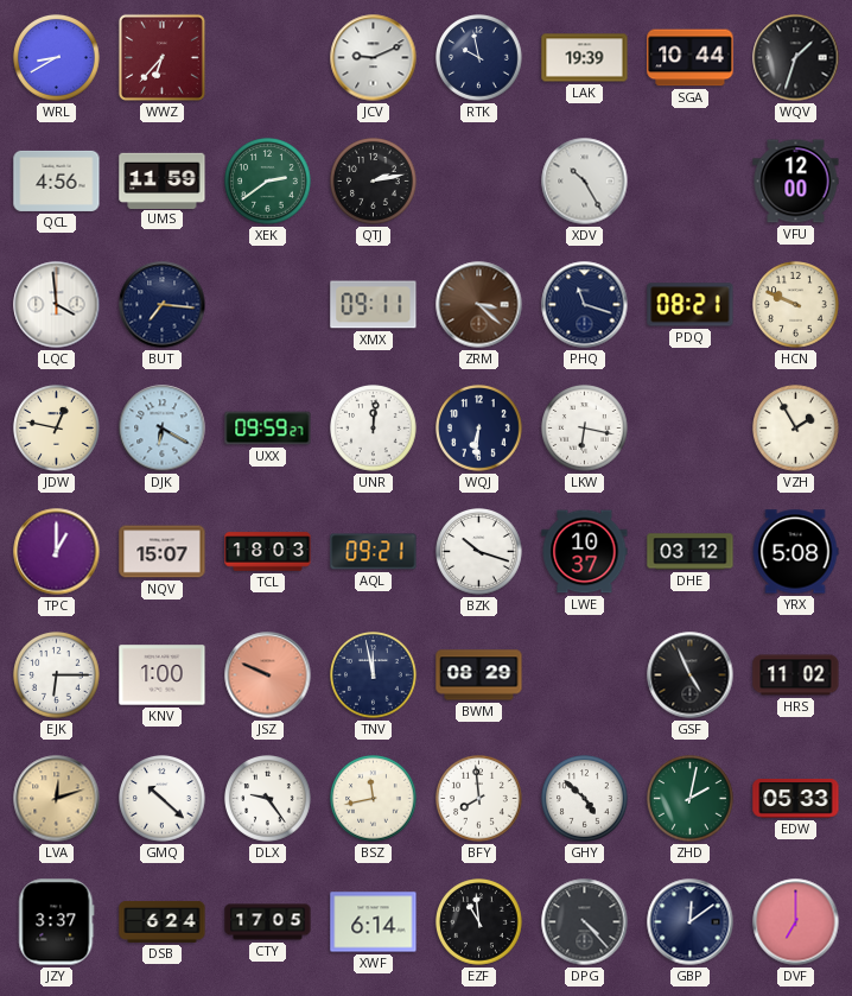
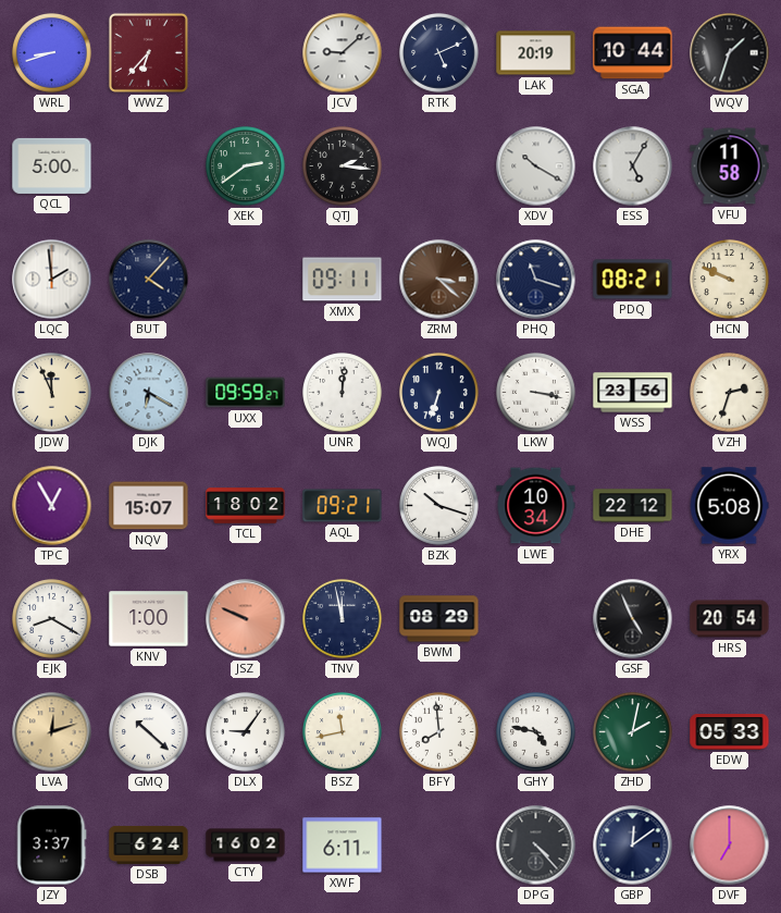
WRL: 8:40 -> 8:42
JCV: 9:11 -> 9:08
RTK: 9:58 -> 5:11
LAK: 19:39 -> 20:19
QCL: 4:56 -> 5:00
UMS: 11:59 -> none
QTJ: 2:13 -> 2:16
XDV: 10:25 -> 10:20
ESS: none -> 5:05
VFU: 12:00 -> 11:58
LQC: 3:59 -> 1:59
BUT: 7:16 -> 4:07
JDW: 12:47 -> 11:56
WQJ: 6:31 -> 6:33
LKW: 6:17 -> 3:17
WSS: none -> 23:56
VZH: 1:55 -> 2:33
TPC: 1:00 -> 12:55
TCL: 18:03 -> 18:02
LWE: 10:37 -> 10:34
DHE: 03:12 -> 22:12
EJK: 6:15 -> 8:20
HRS: 11:02 -> 20:54
DLX: 9:24 -> 9:06
GHY: 4:52 -> 4:47
CTY: 17:05 -> 16:02
XWF: 6:14 -> 6:11
EZF: 10:59 -> none
